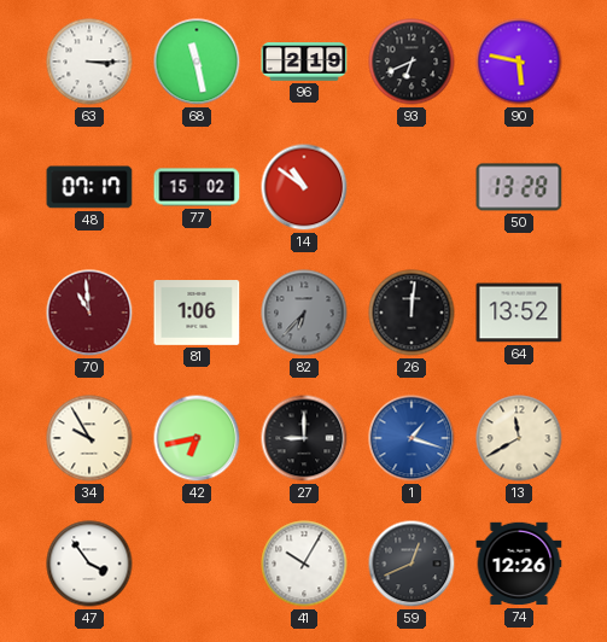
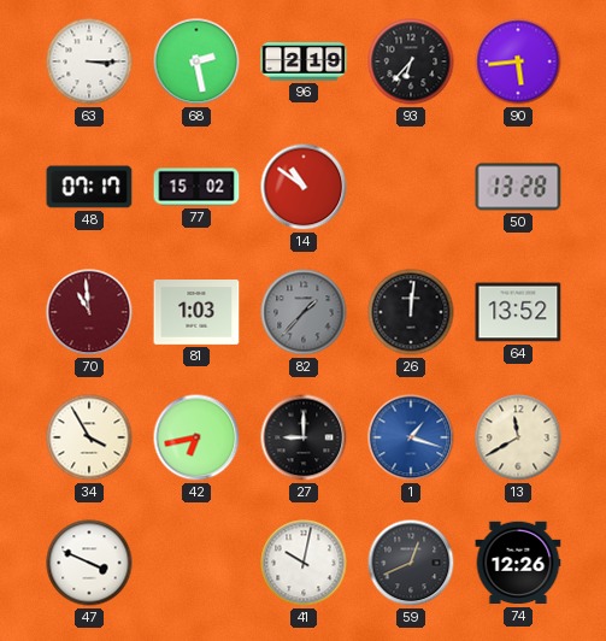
68: 11:28 -> 2:28
93: 6:41 -> 6:37
90: 5:47 -> 5:44
81: 1:06 -> 1:03
82: 6:37 -> 1:37
34: 9:55 -> 3:55
47: 3:54 -> 3:49
41: 10:05 -> 10:02
